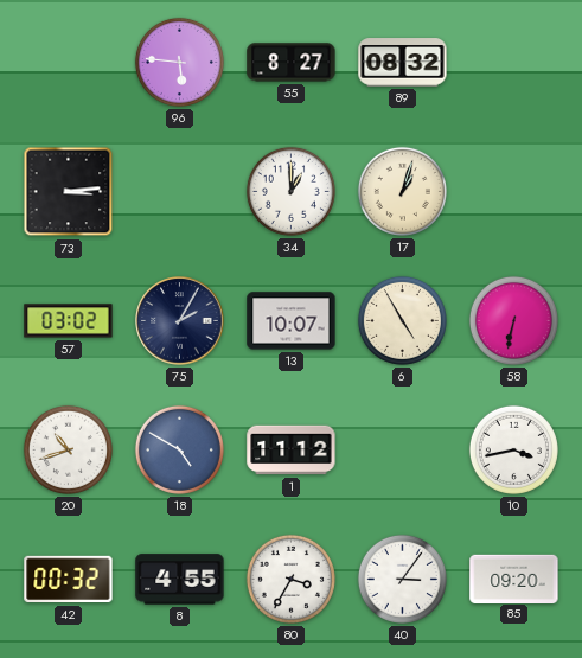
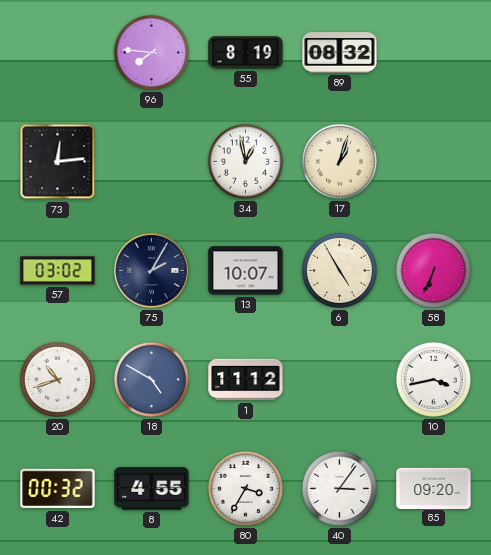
96: 5:46 -> 7:46
55: 8:27 -> 8:19
73: 3:14 -> 12:14
34: 1:00 -> 12:58
58: 6:32 -> 6:34
